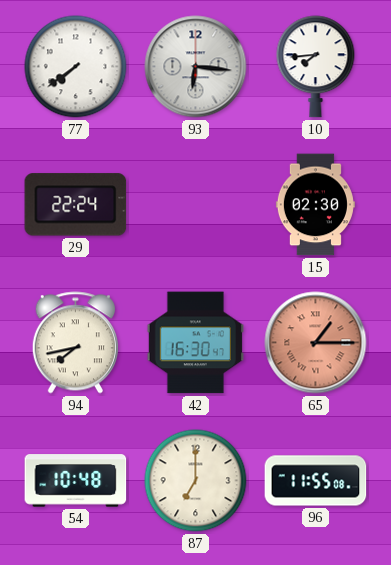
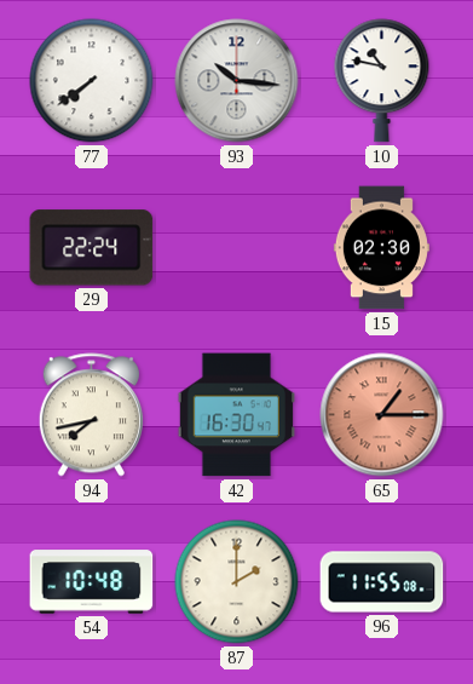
93: 6:16 -> 10:16
10: 7:44 -> 10:47
87: 7:00 -> 2:00
